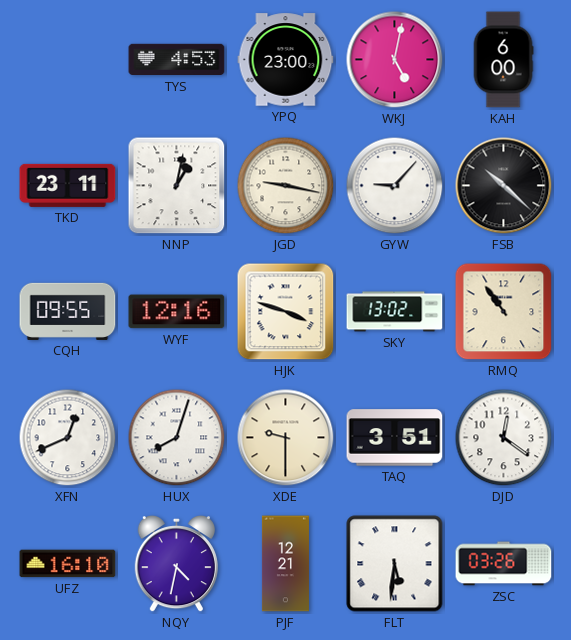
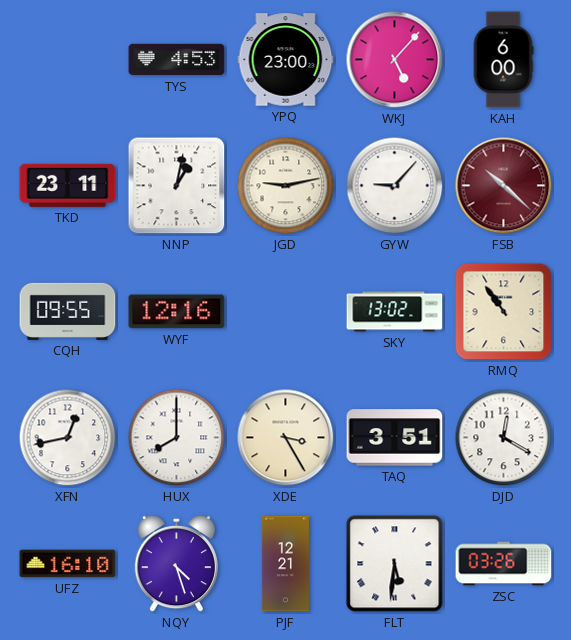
WKJ: 5:02 -> 5:07
JGD: 9:17 -> 9:13
FSB dial: black -> burgundy
HJK: 3:48 -> none
XFN: 12:41 -> 12:43
HUX: 8:03 -> 8:00
XDE: 9:30 -> 3:25
DJD: 12:21 -> 12:20
NQY: 4:32 -> 4:27
